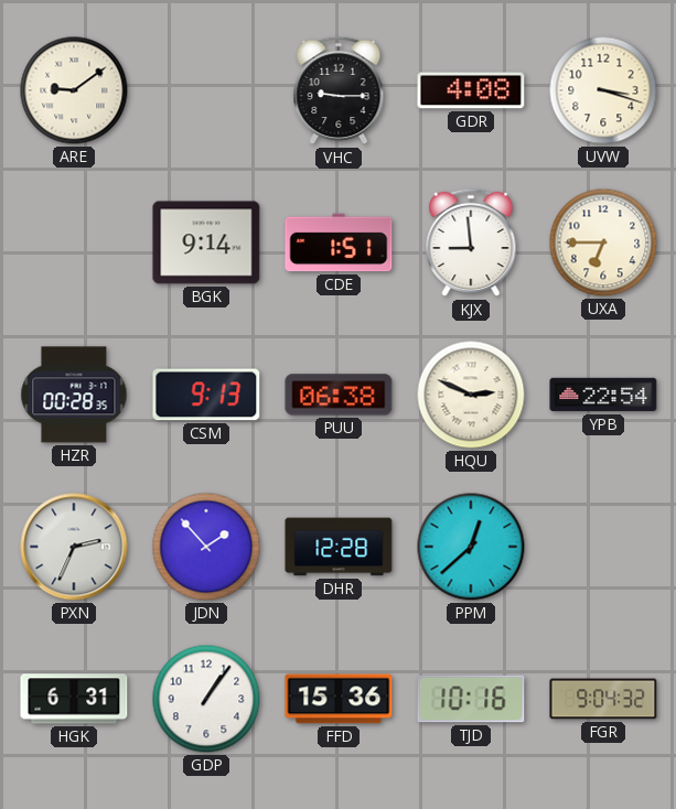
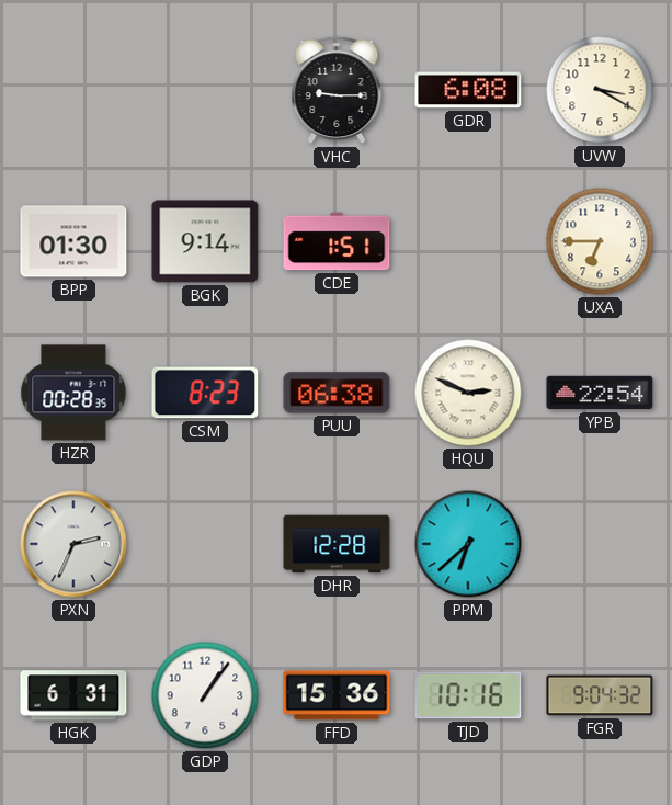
ARE: 9:09 -> none
GDR: 4:08 -> 6:08
UVW: 3:18 -> 3:20
BPP: none -> 01:30
KJX: 8:59 -> none
CSM: 9:13 -> 8:23
JDN: 1:53 -> none
PPM: 12:38 -> 6:38
